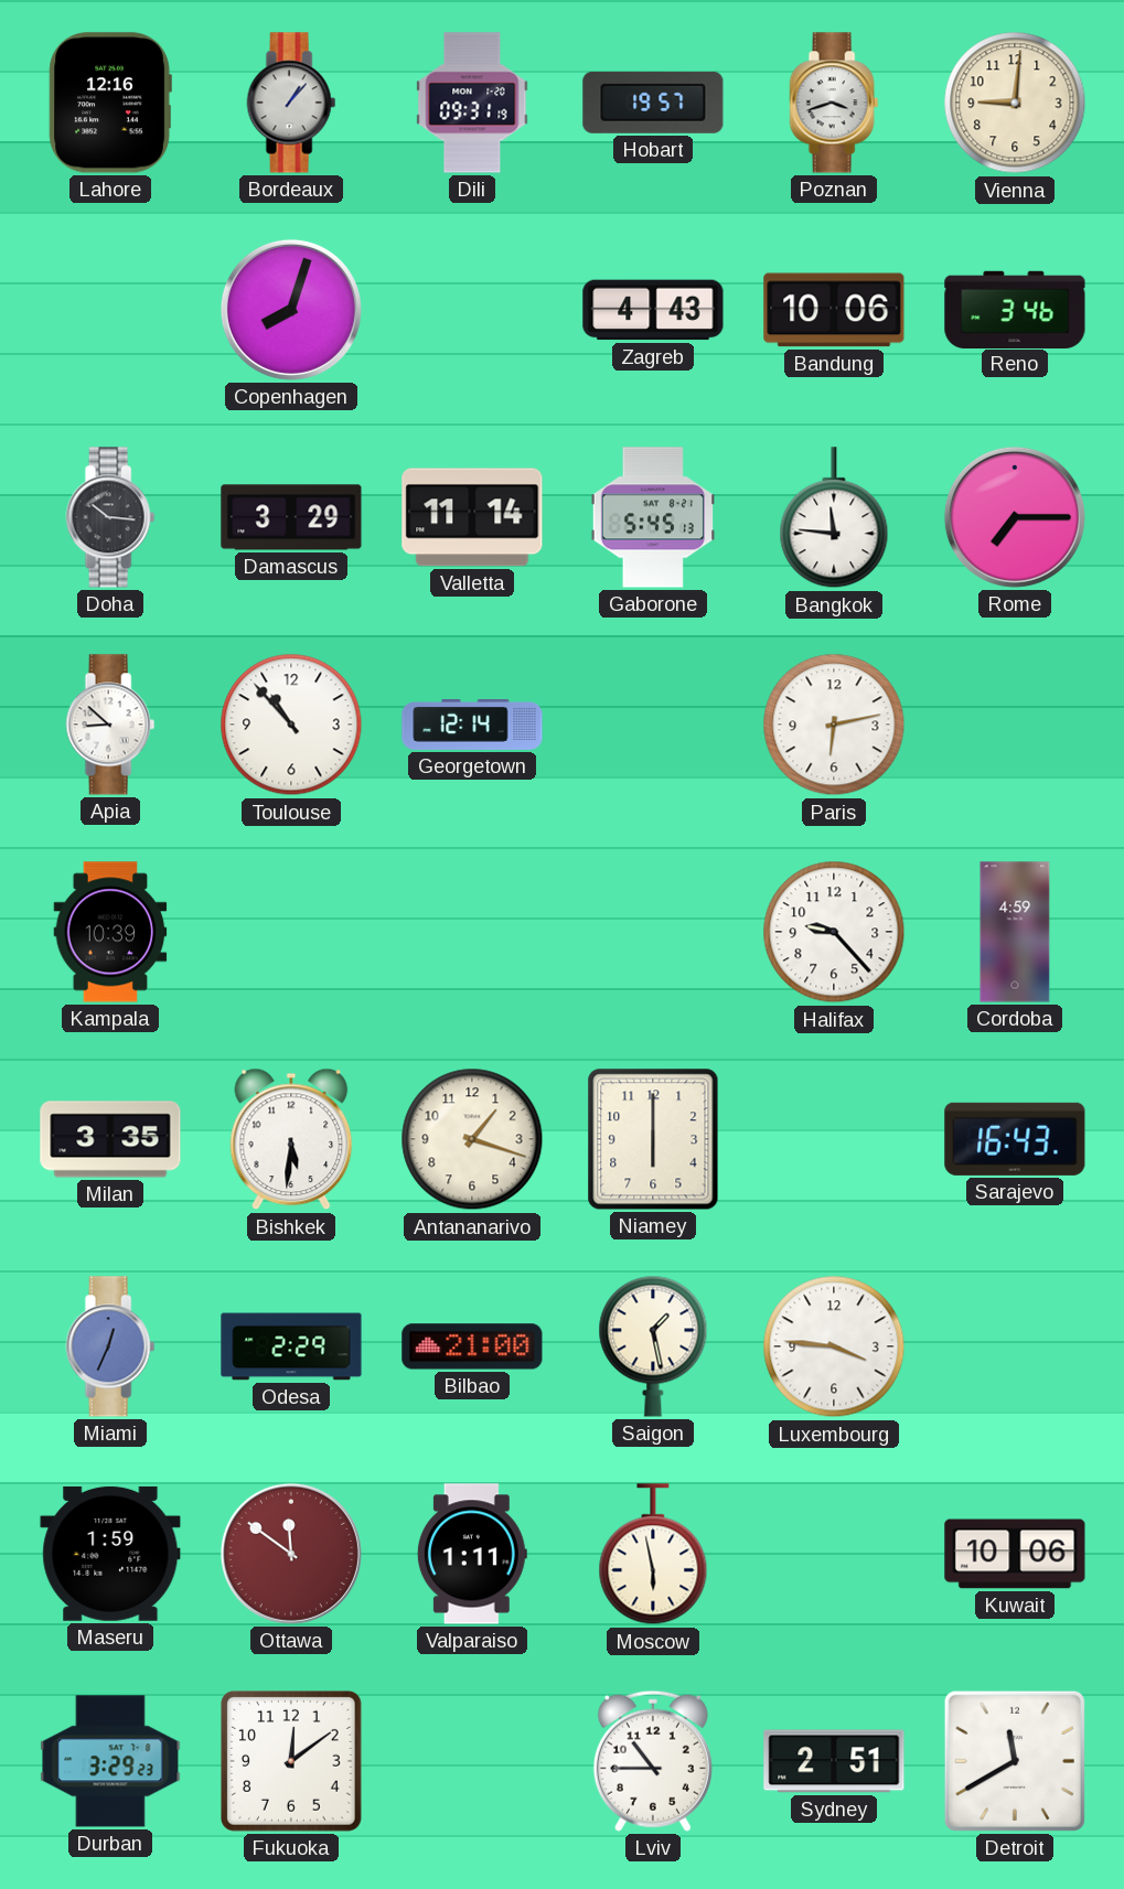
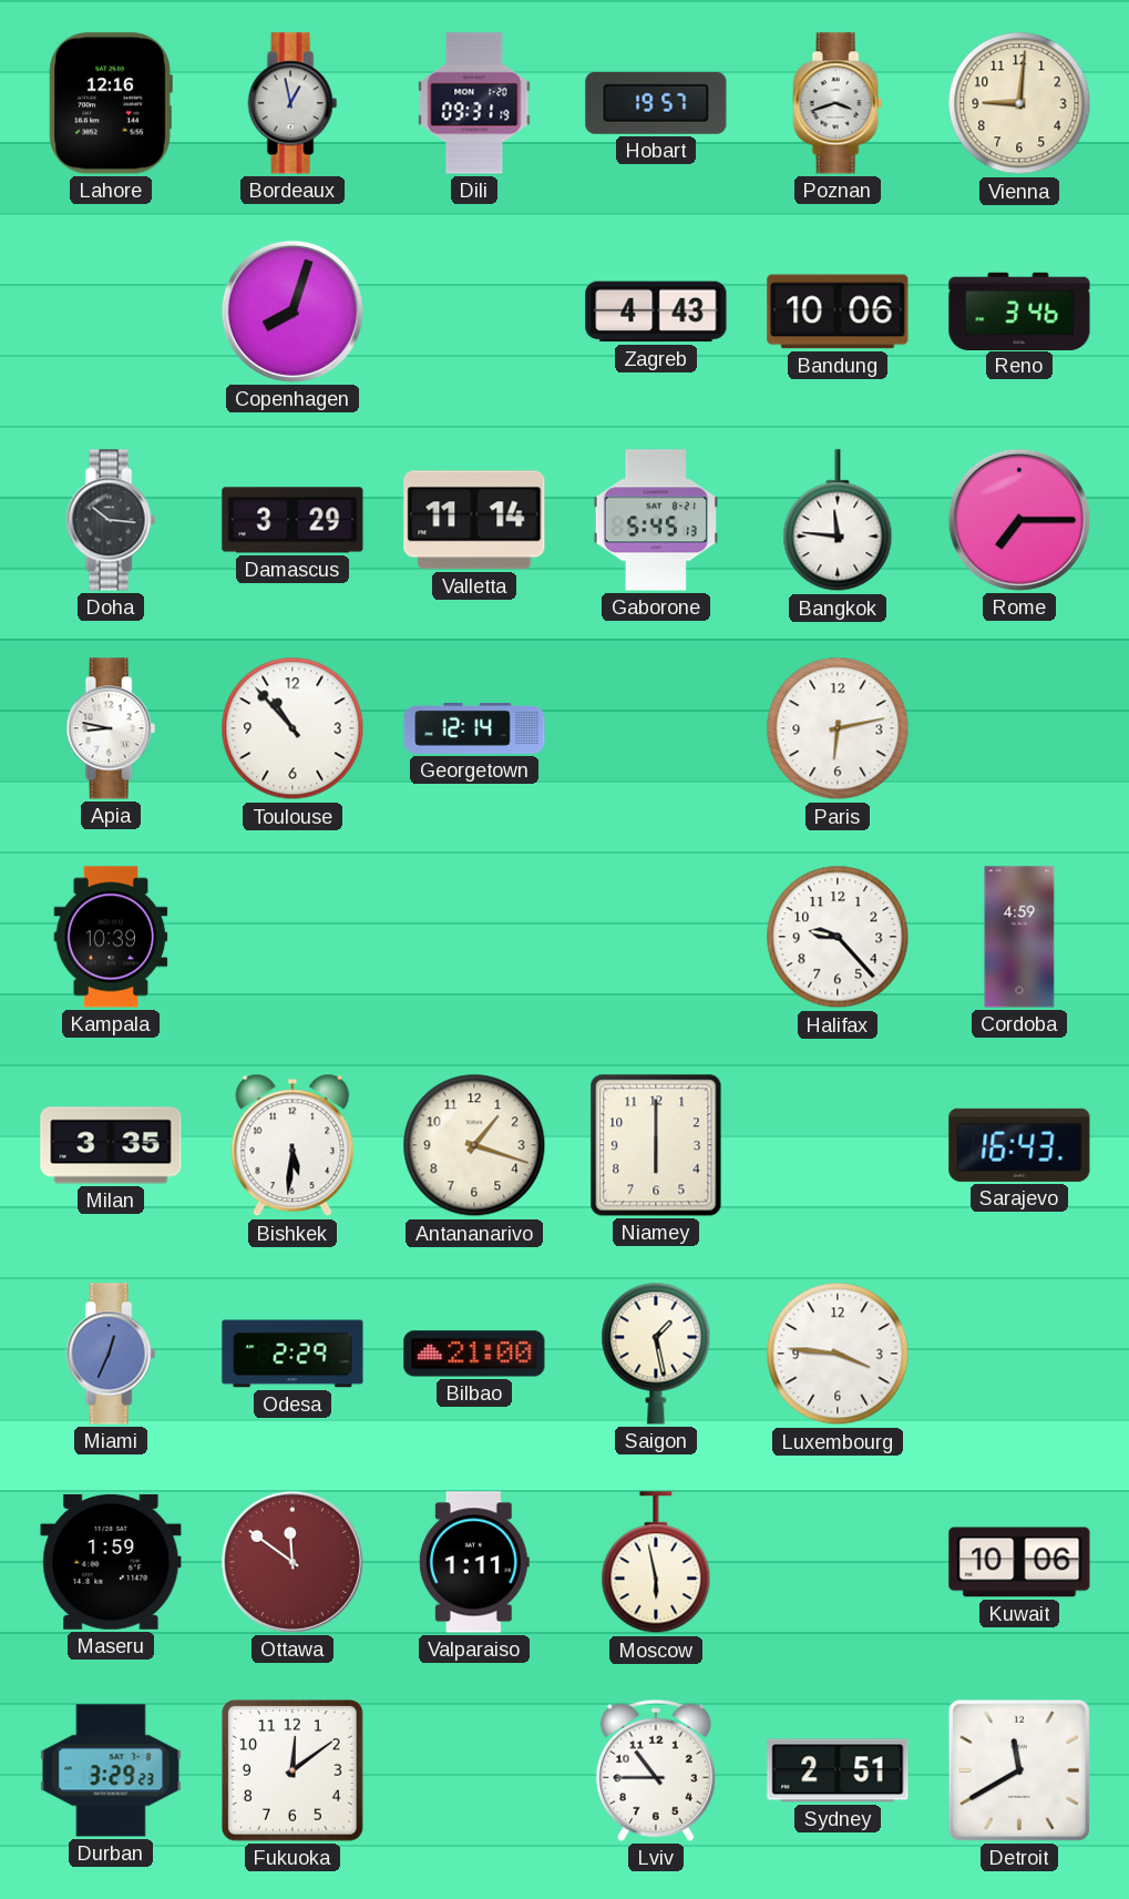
Bordeaux: 1:07 -> 12:58
Apia: 8:52 -> 8:47
